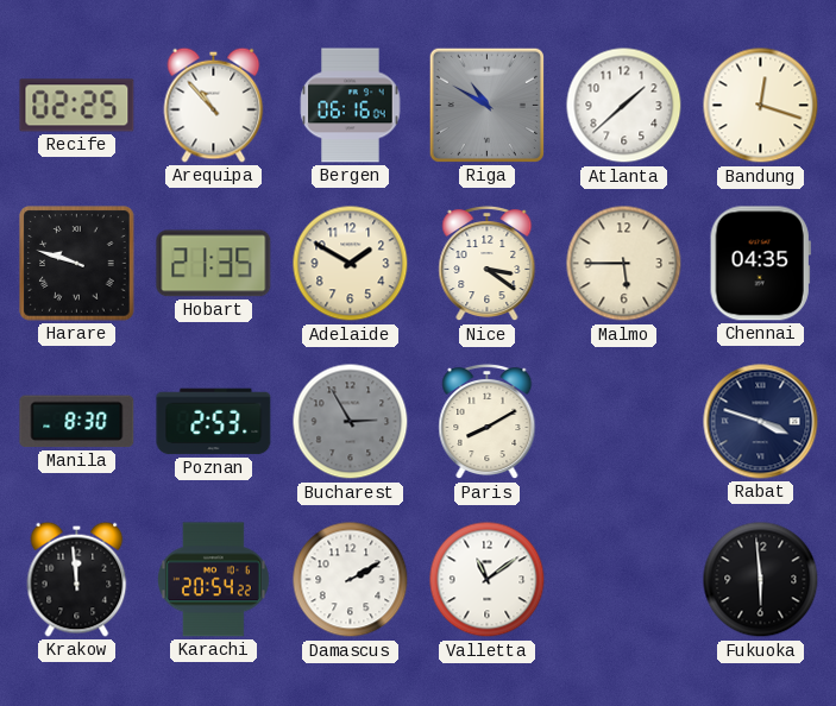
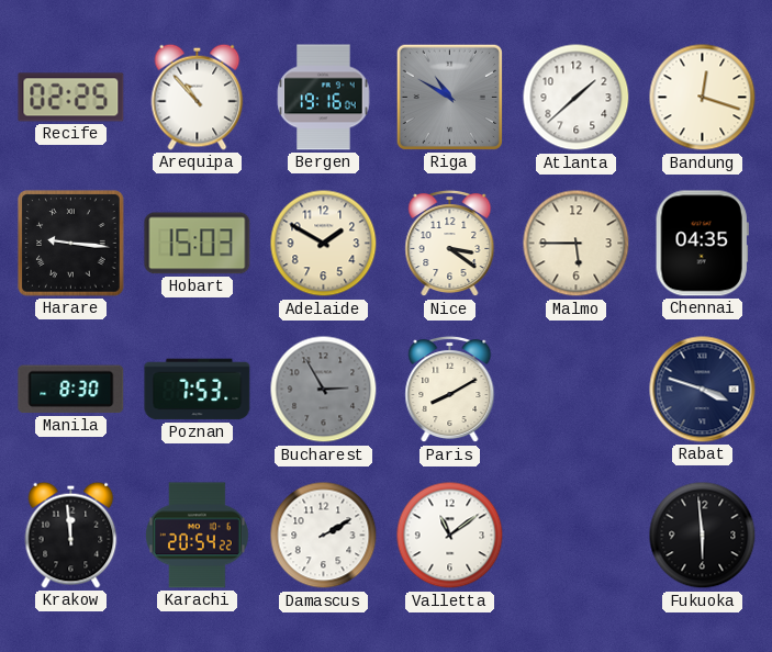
Bergen: 06:16 -> 19:16
Harare: 9:48 -> 9:16
Hobart: 21:35 -> 15:03
Poznan: 2:53 -> 7:53
